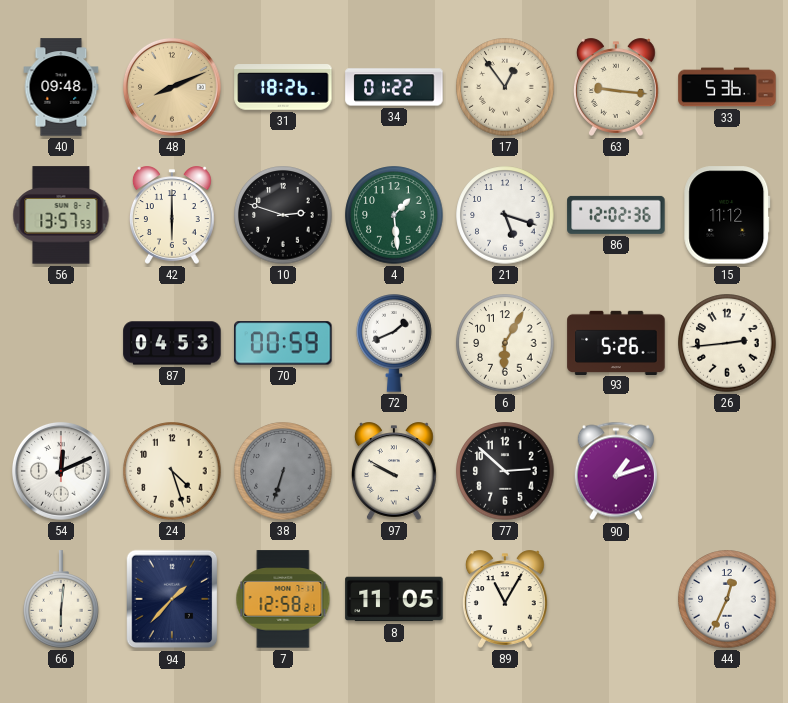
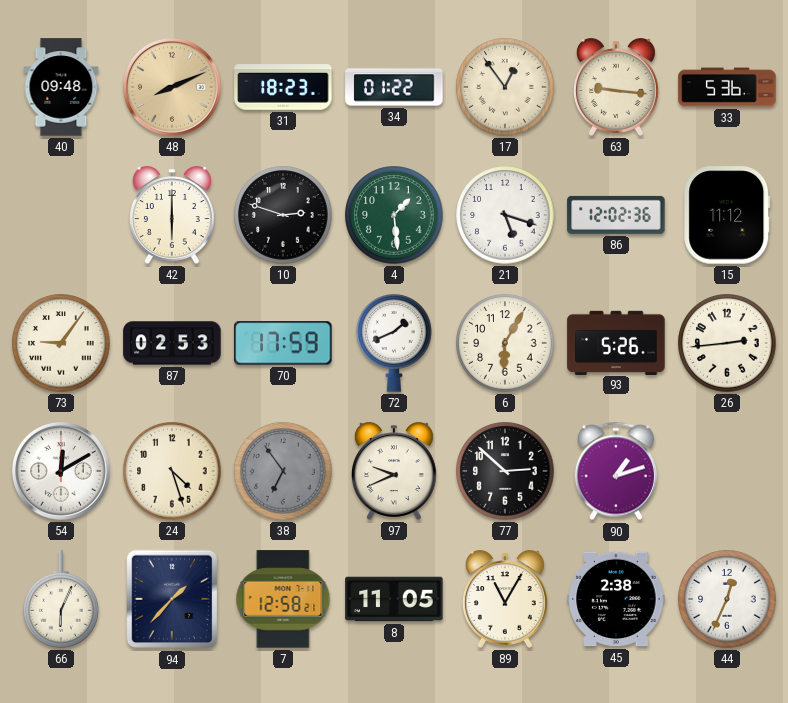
31: 18:26 -> 18:23
56: 13:57 -> none
73: none -> 9:06
87: 04:53 -> 02:53
70: 00:59 -> 17:59
54: 12:11 -> 12:10
38: 6:33 -> 6:54
97: 9:50 -> 9:41
66: 6:01 -> 6:04
45: none -> 2:38
